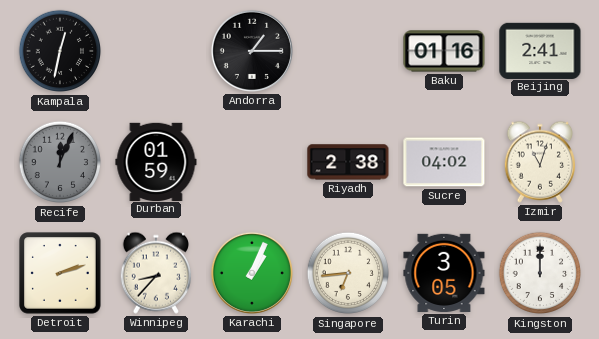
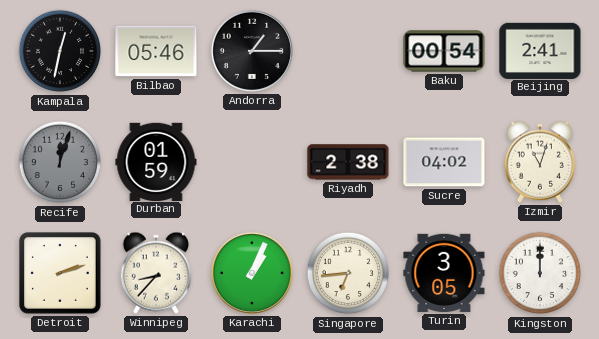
Bilbao: none -> 05:46
Baku: 01:16 -> 00:54
Recife: 12:04 -> 12:03
